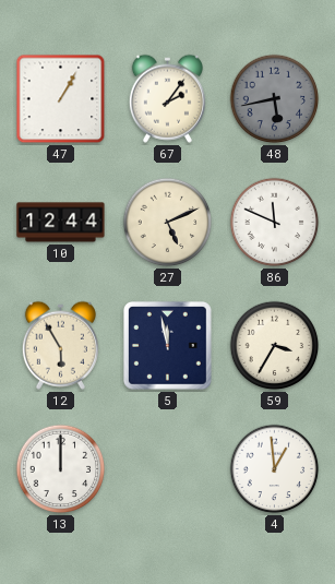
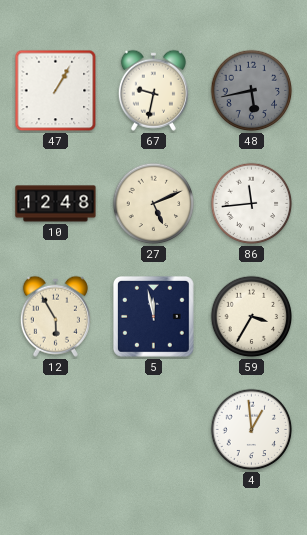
67: 2:06 -> 9:32
10: 12:44 -> 12:48
86: 11:49 -> 11:44
13: 12:00 -> none
